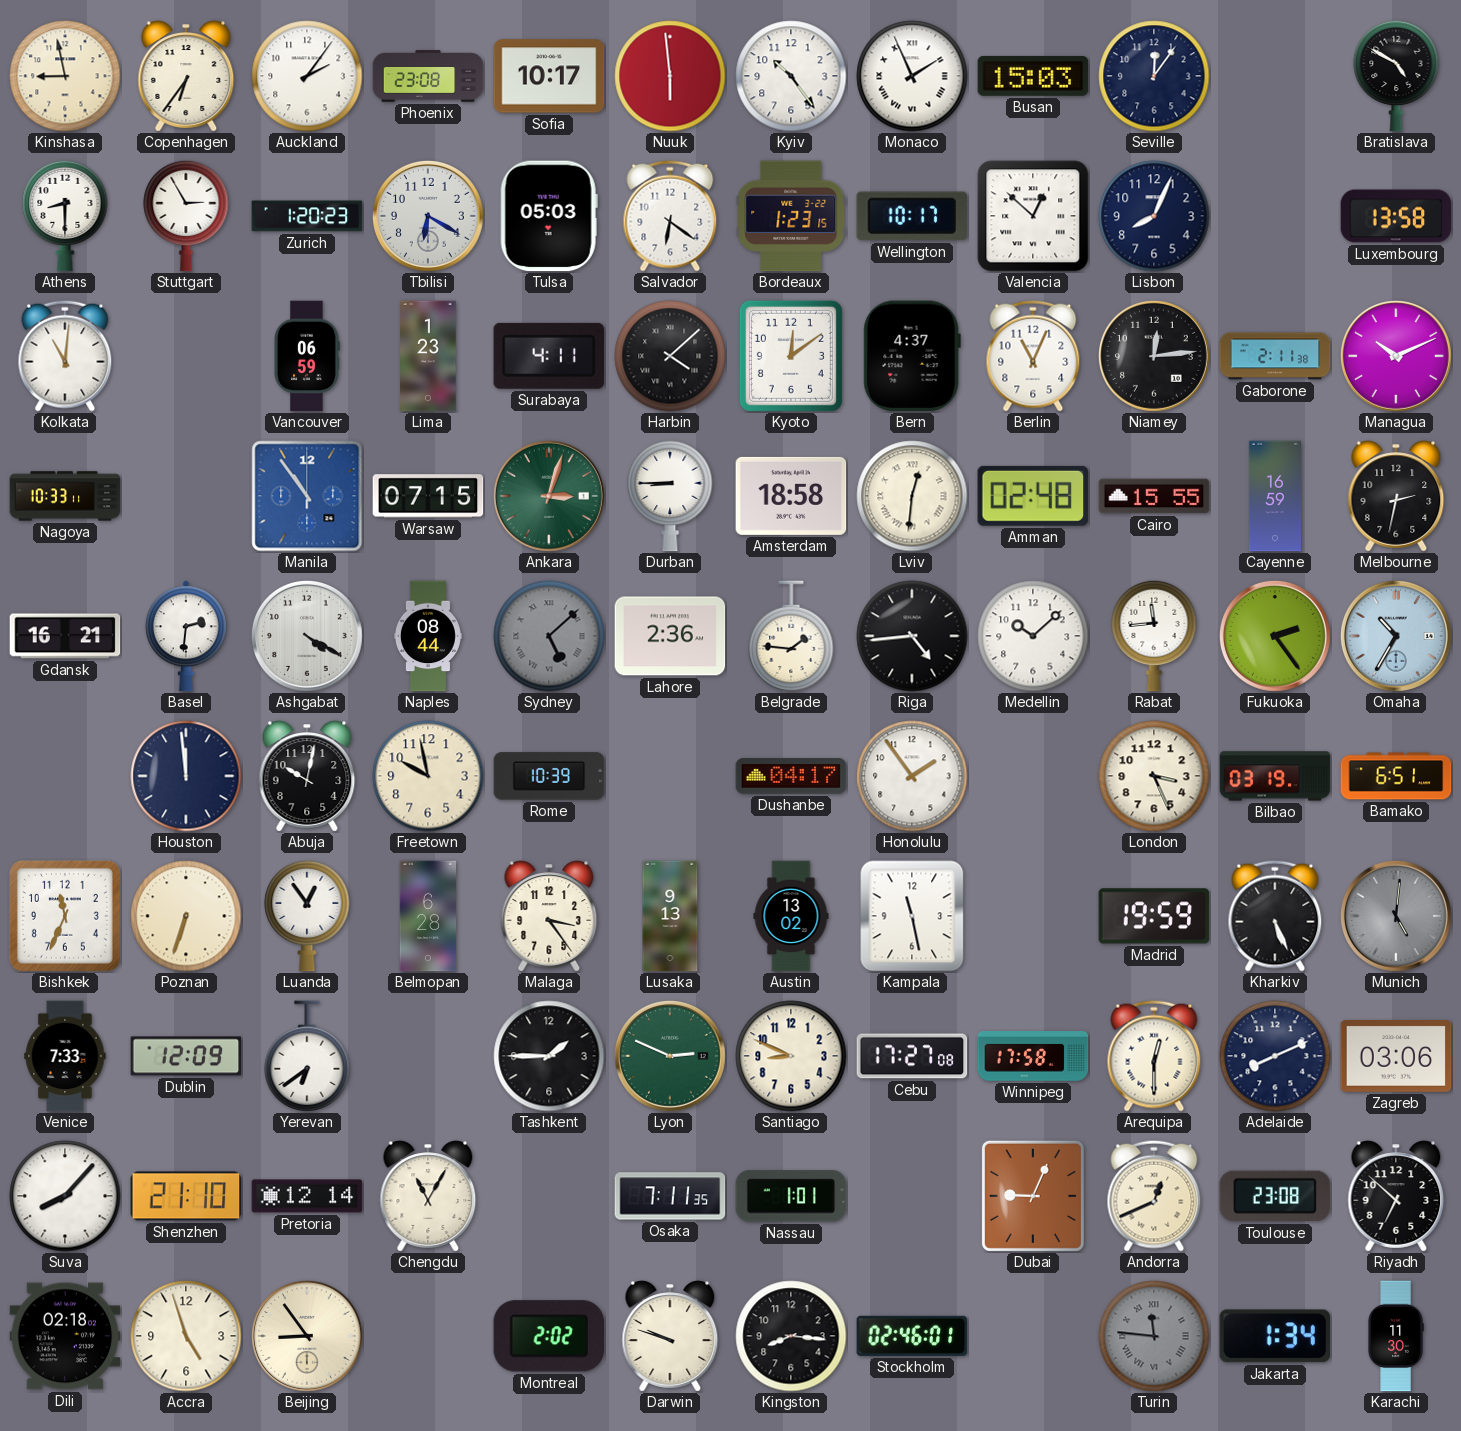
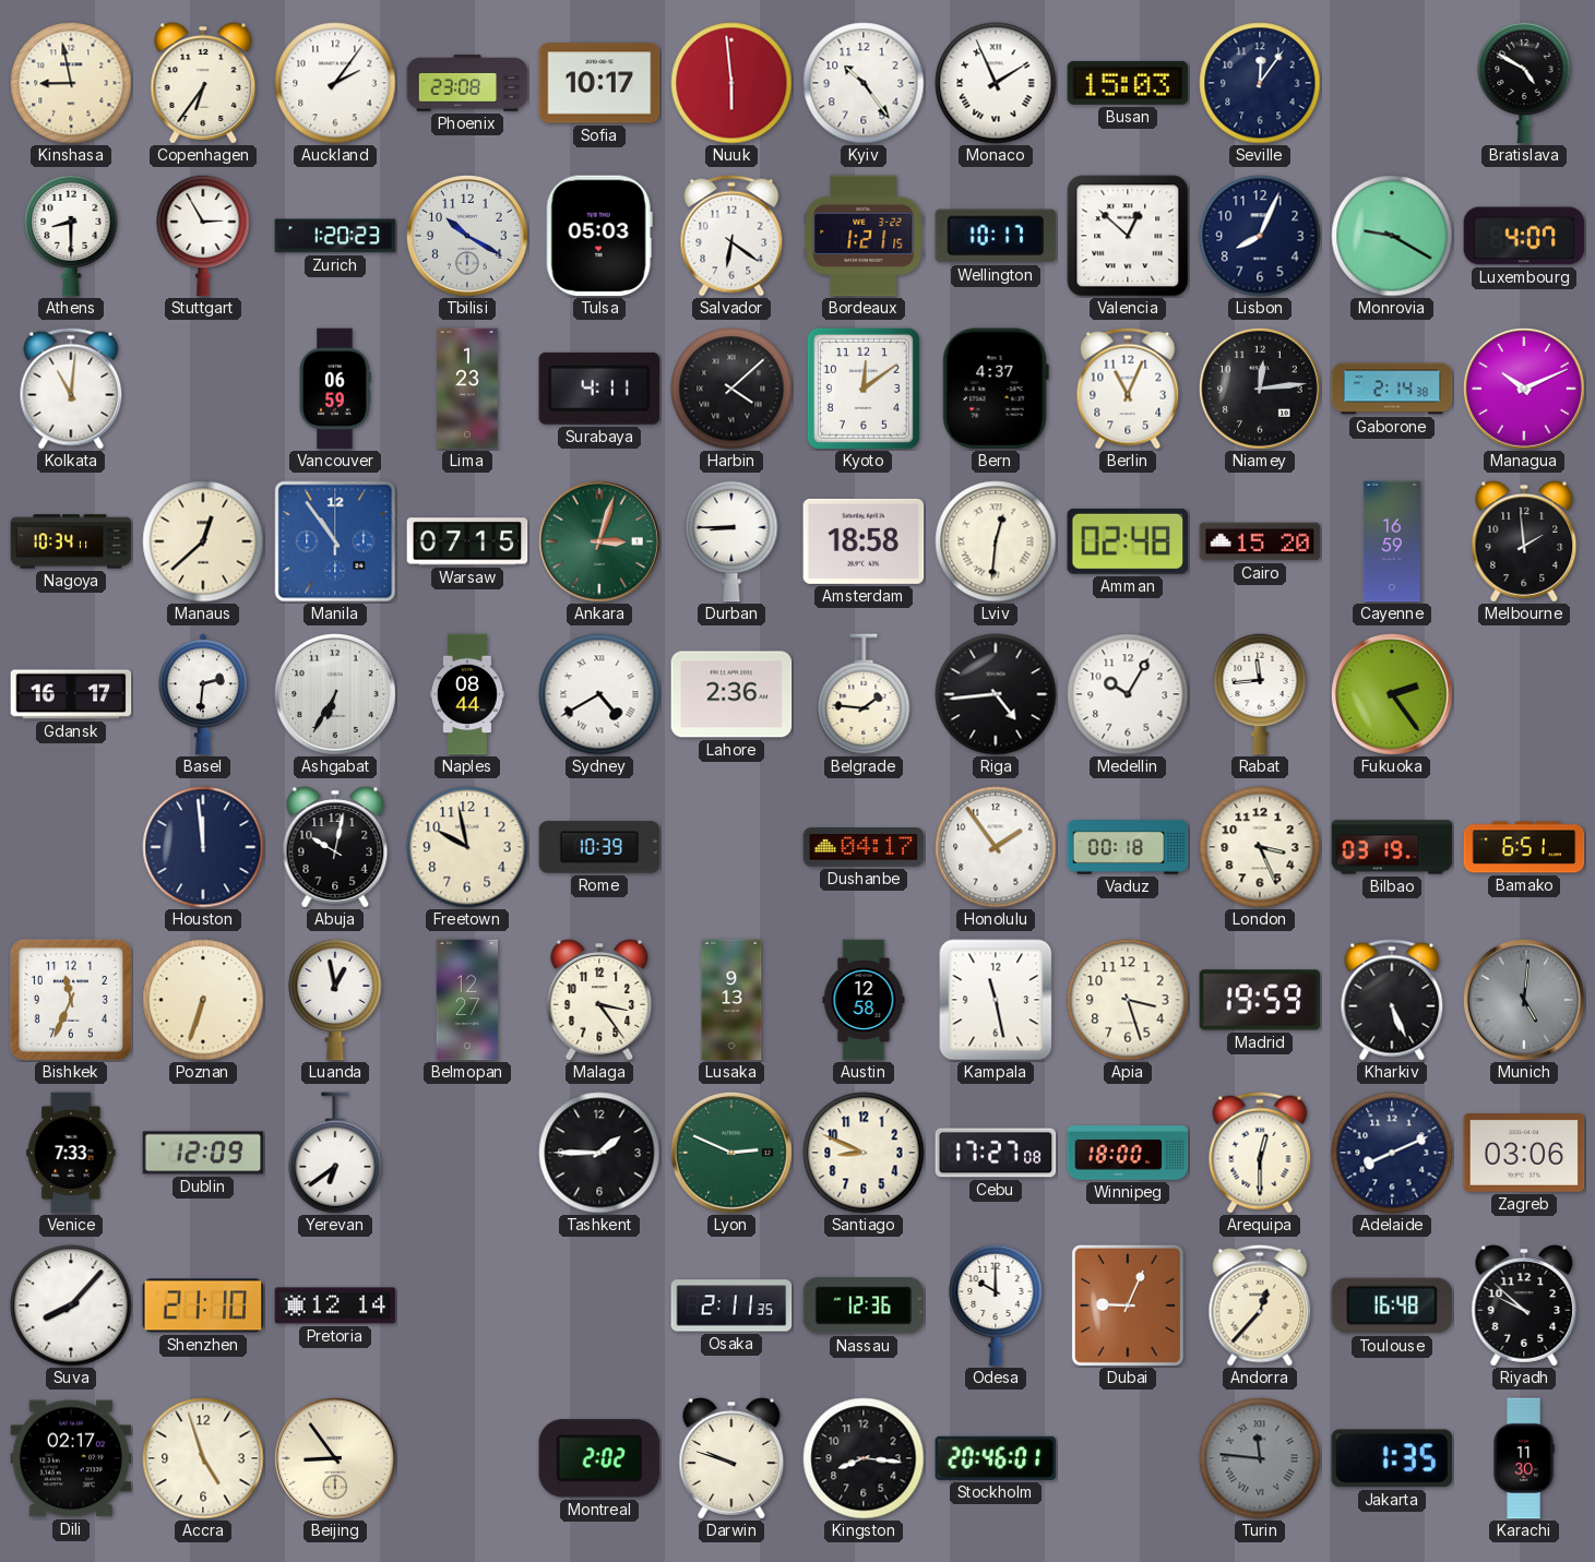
Tbilisi: 6:20 -> 10:20
Bordeaux: 1:23 -> 1:21
Monrovia: none -> 9:20
Luxembourg: 13:58 -> 4:07
Gaborone: 2:11 -> 2:14
Nagoya: 10:33 -> 10:34
Manaus: none -> 12:38
Cairo: 15:55 -> 15:20
Melbourne: 2:32 -> 1:59
Gdansk: 16:21 -> 16:17
Ashgabat: 4:20 -> 6:35
Sydney: 5:08 -> 4:40
Sydney dial: grey -> white
Medellin: 10:08 -> 10:05
Omaha: 10:35 -> none
Vaduz: none -> 00:18
Luanda: 12:54 -> 12:58
Belmopan: 6:28 -> 12:27
Austin: 13:02 -> 12:58
Apia: none -> 3:27
Winnipeg: 17:58 -> 18:00
Chengdu: 11:05 -> none
Osaka: 7:11 -> 2:11
Nassau: 1:01 -> 12:36
Odesa: none -> 10:00
Andorra: 12:41 -> 12:37
Toulouse: 23:08 -> 16:48
Riyadh: 6:52 -> 9:52
Dili: 02:18 -> 02:17
Stockholm: 02:46 -> 20:46
Jakarta: 1:34 -> 1:35
